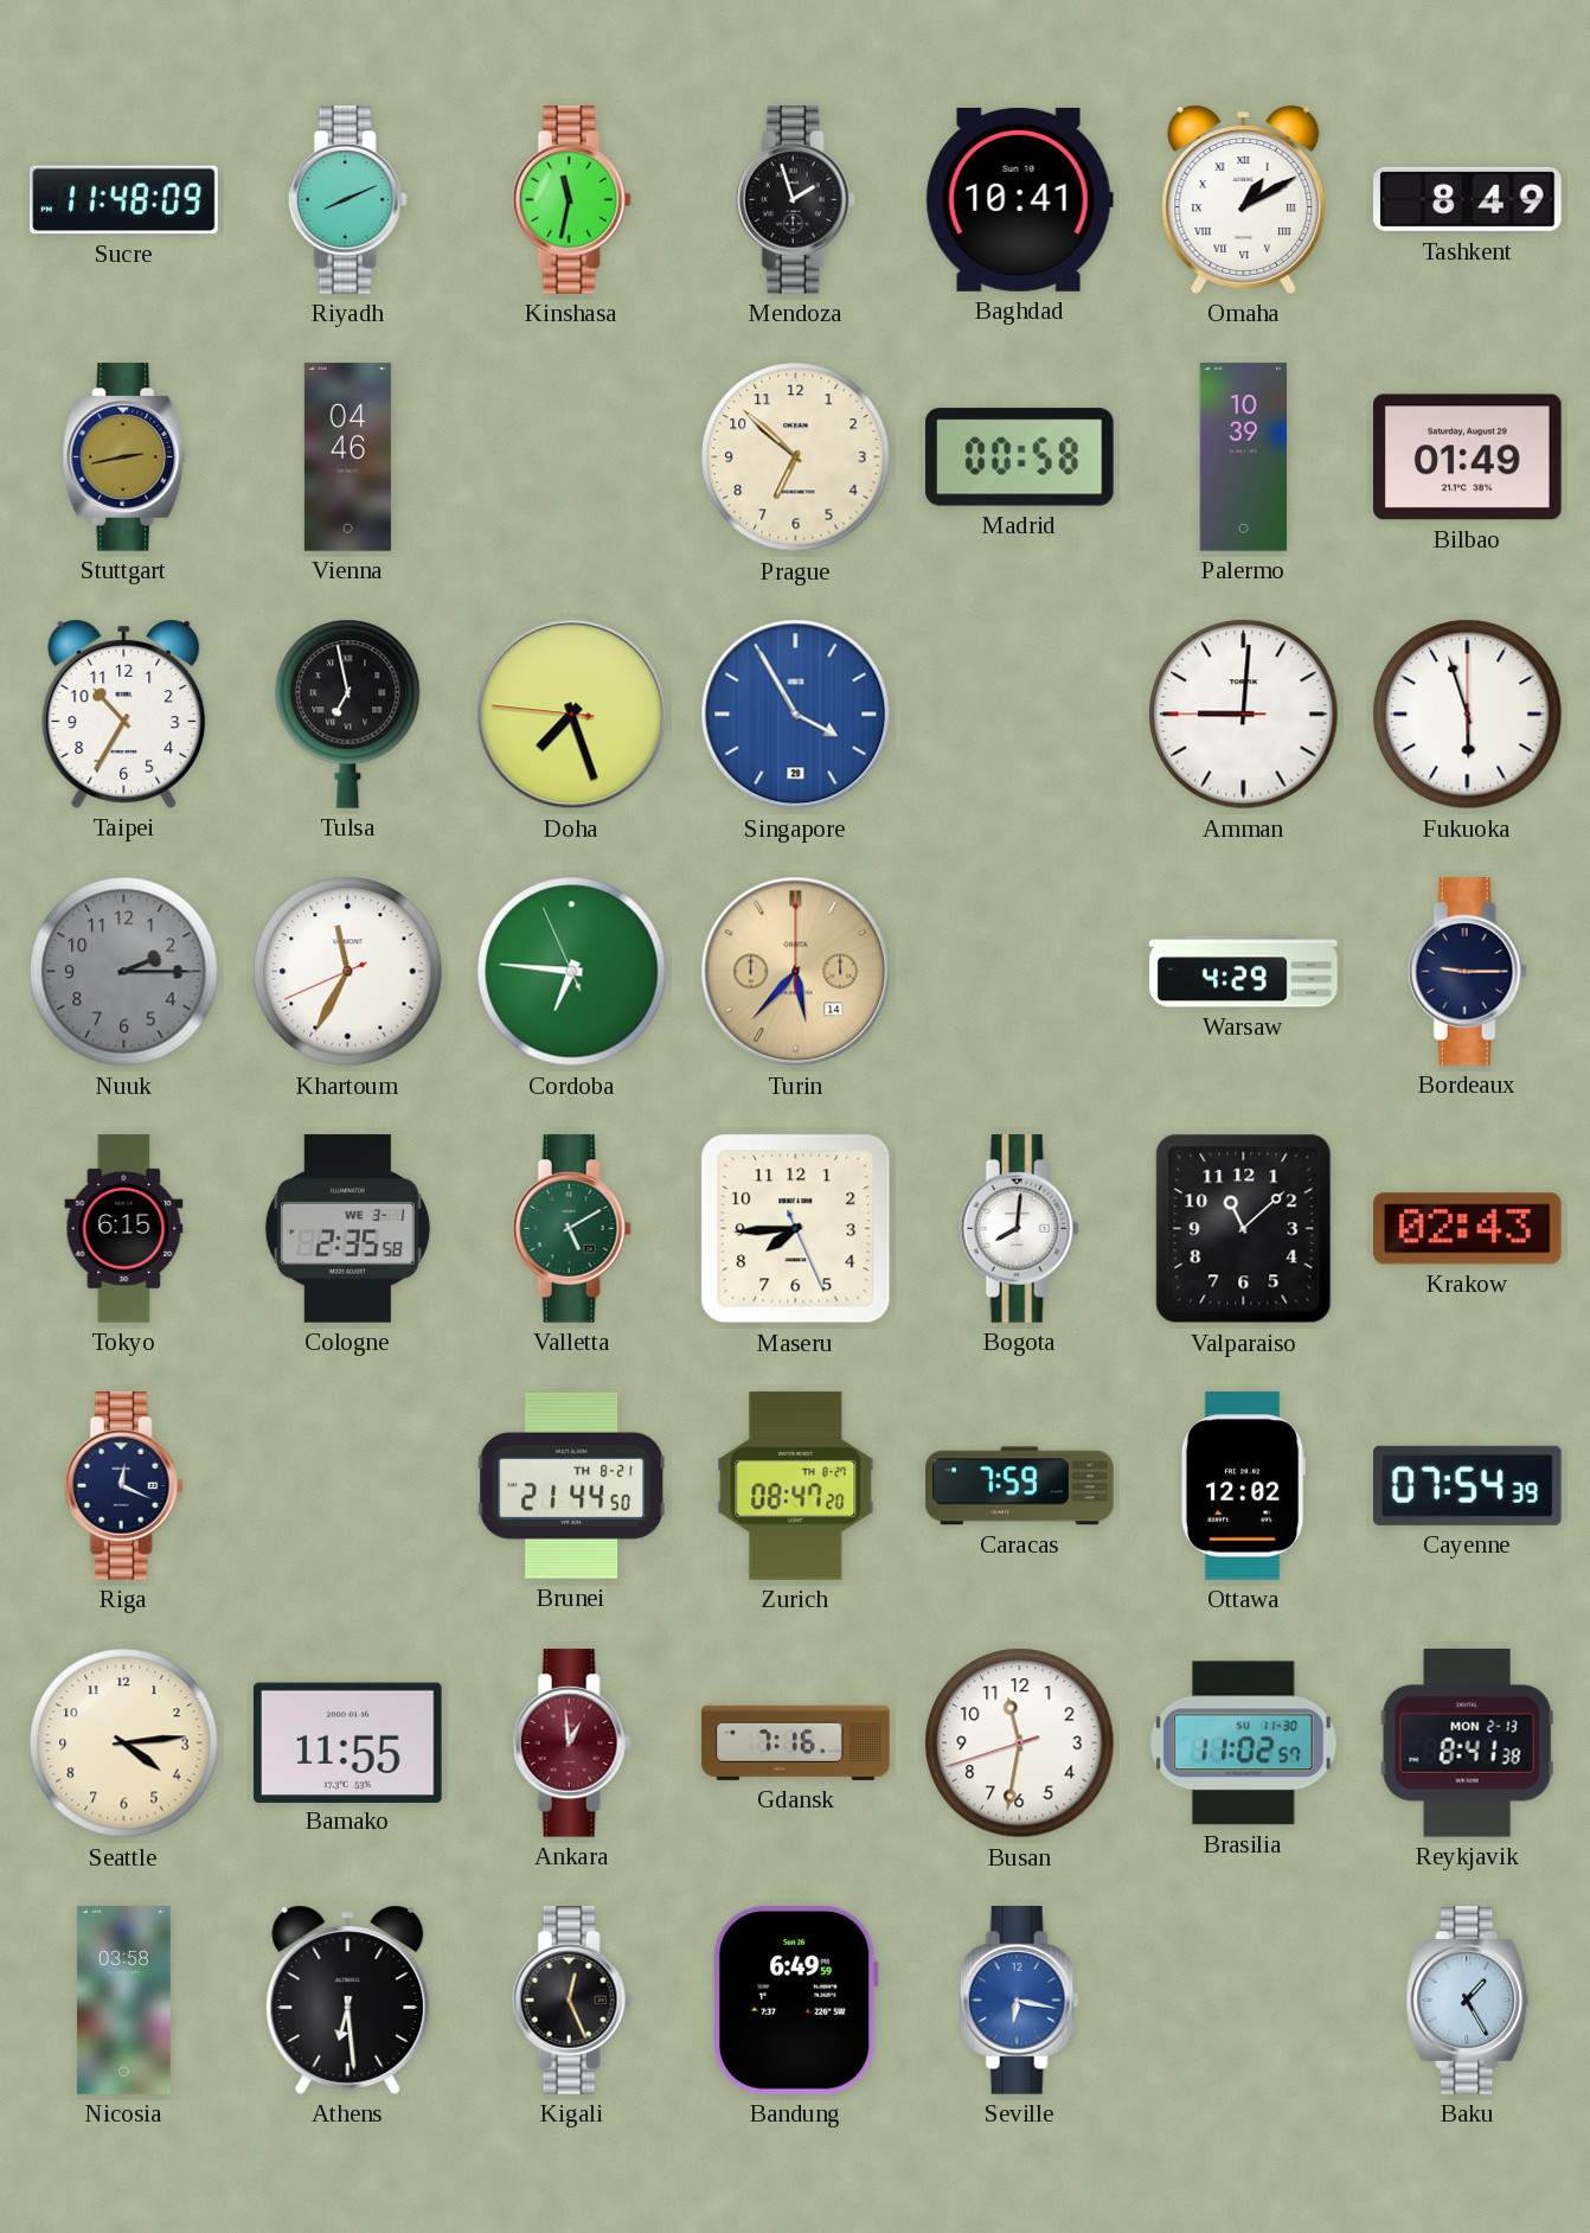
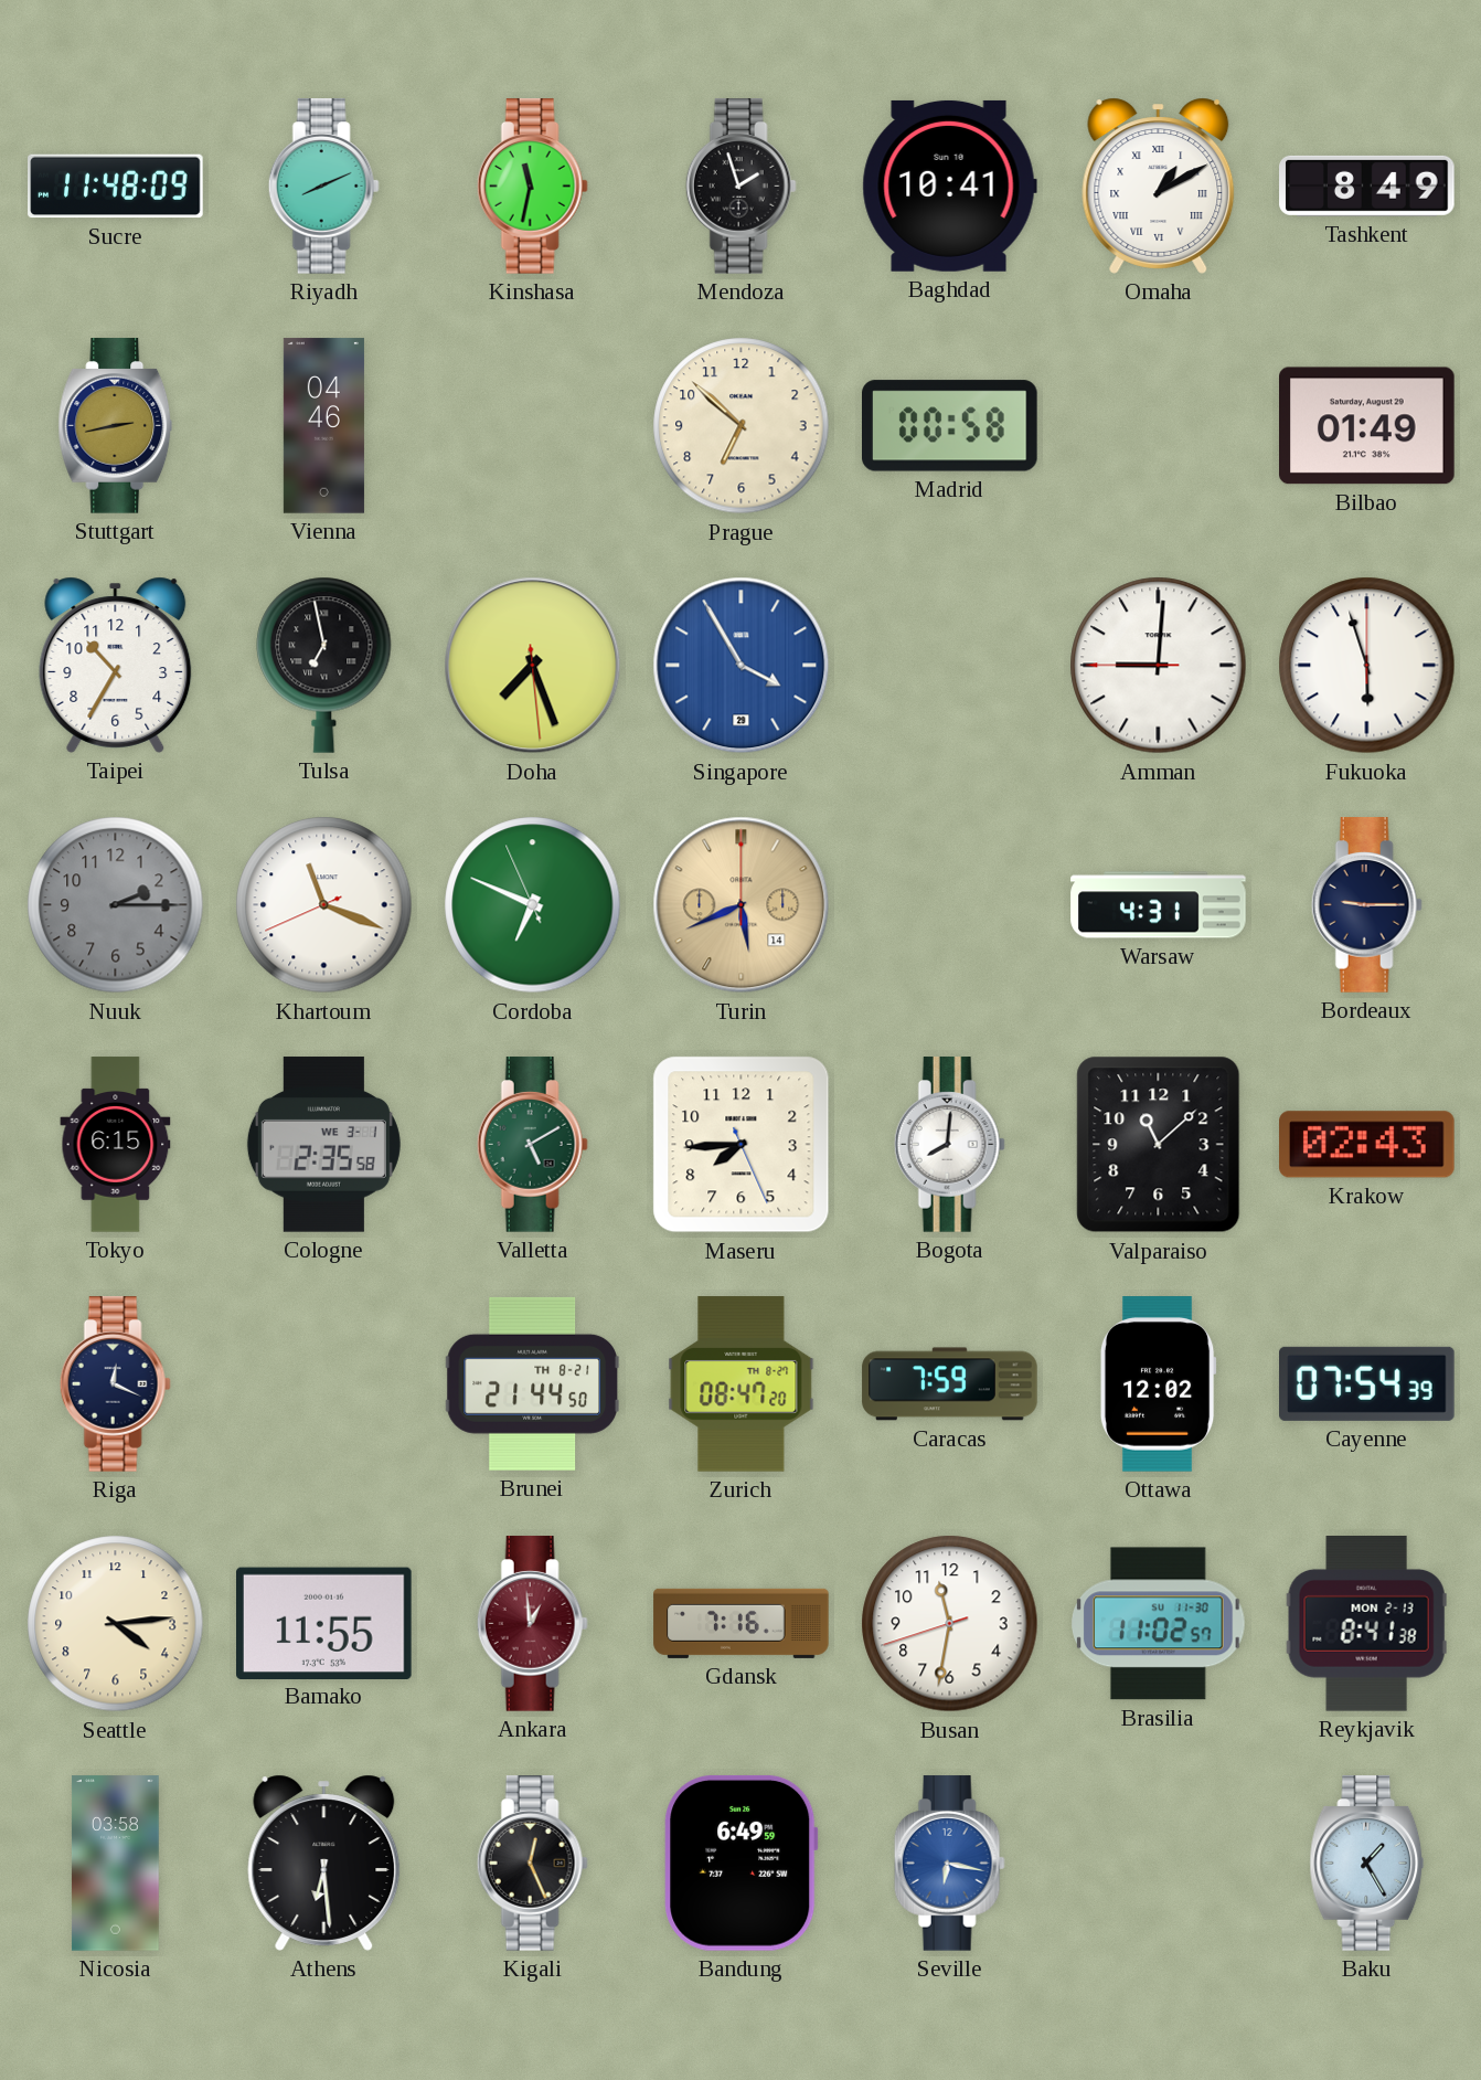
Palermo: 10:39 -> none
Doha: 7:26:46 -> 7:26:29
Khartoum: 11:34 -> 11:18
Cordoba: 6:45 -> 6:48
Turin: 5:37 -> 5:41
Warsaw: 4:29 -> 4:31
